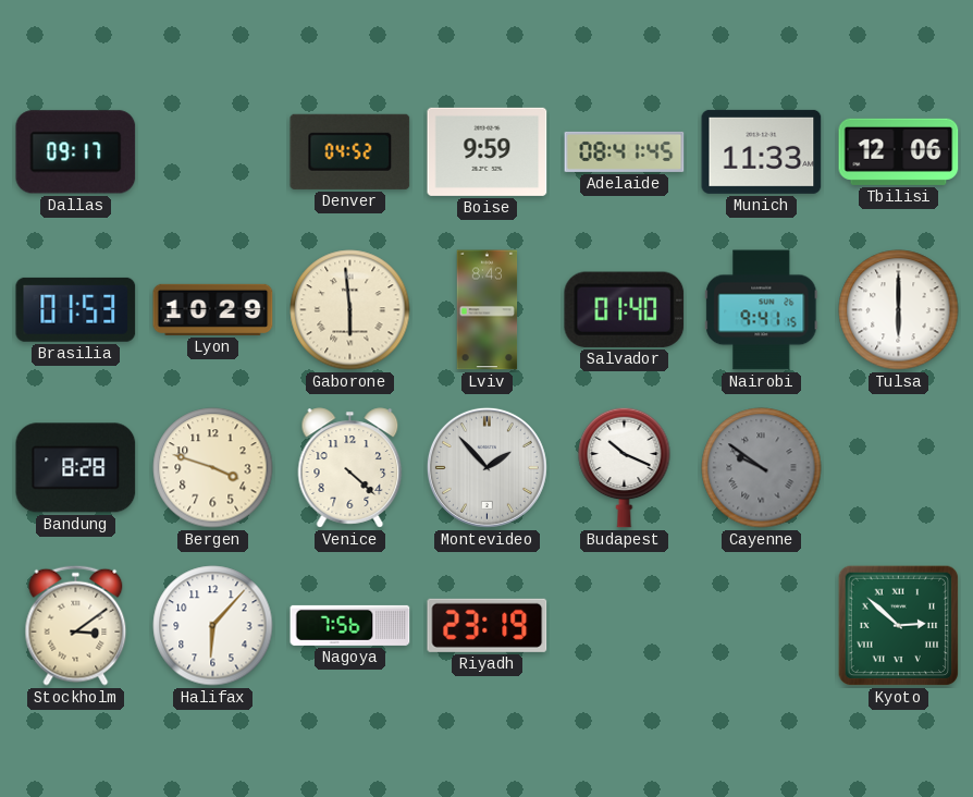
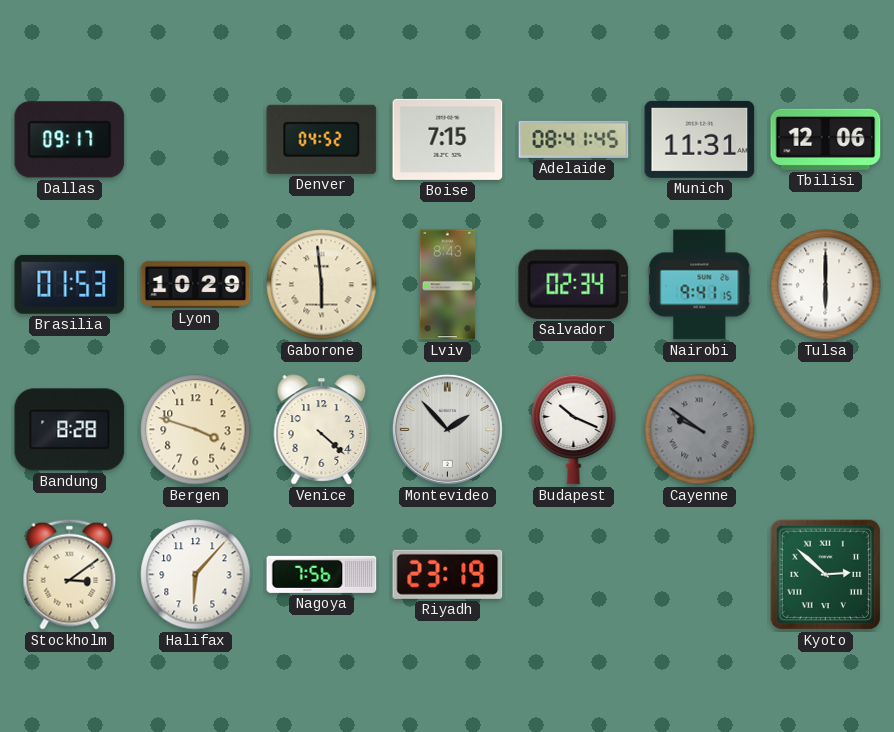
Boise: 9:59 -> 7:15
Munich: 11:33 -> 11:31
Salvador: 01:40 -> 02:34
